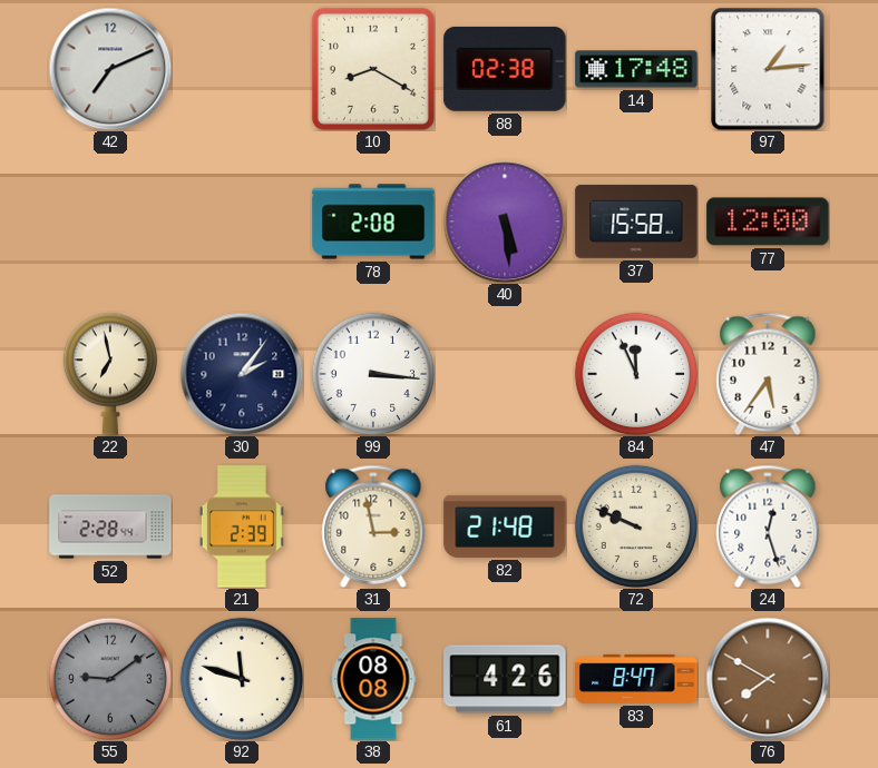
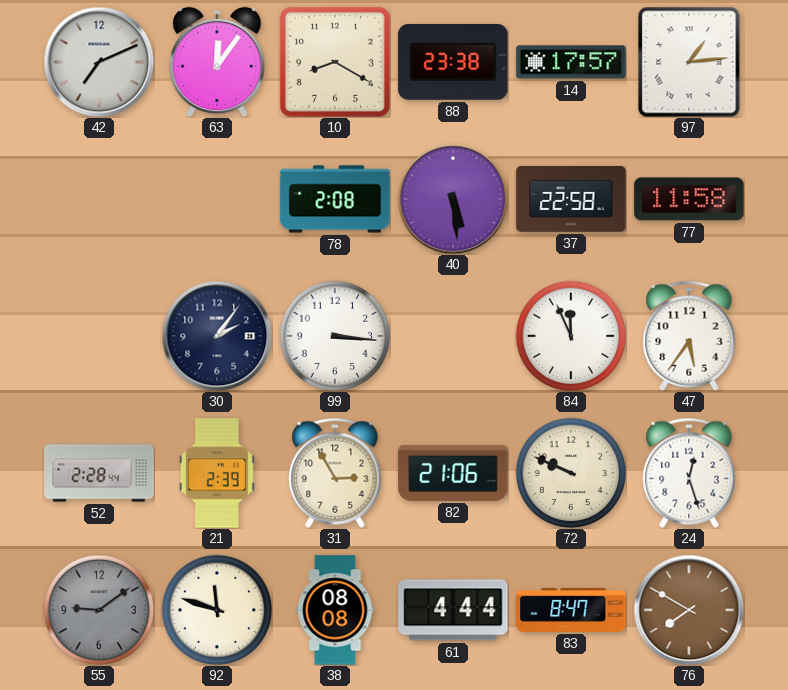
63: none -> 12:06
88: 02:38 -> 23:38
14: 17:48 -> 17:57
37: 15:58 -> 22:58
77: 12:00 -> 11:58
22: 6:58 -> none
31: 2:58 -> 2:55
82: 21:48 -> 21:06
61: 4:26 -> 4:44
